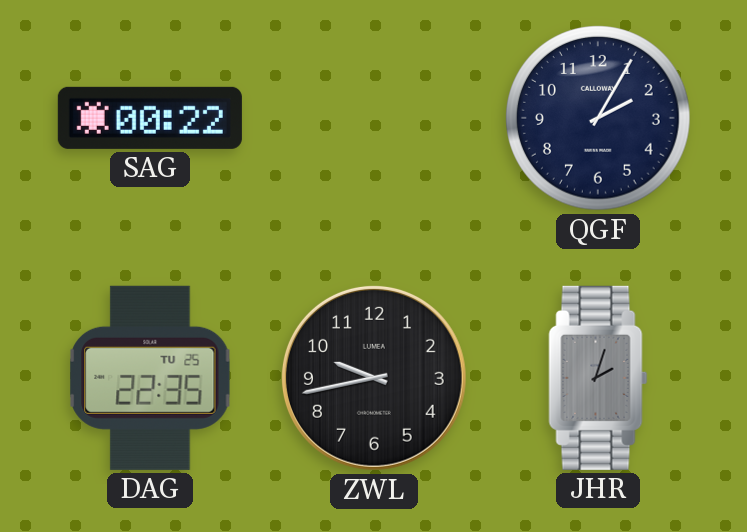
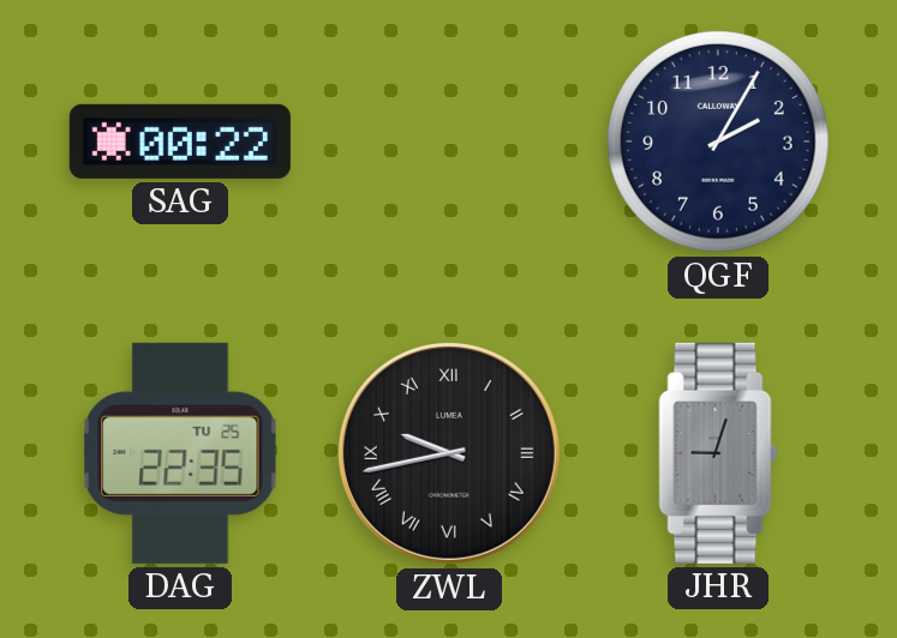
ZWL numerals: Arabic -> Roman
JHR: 2:03 -> 9:03
